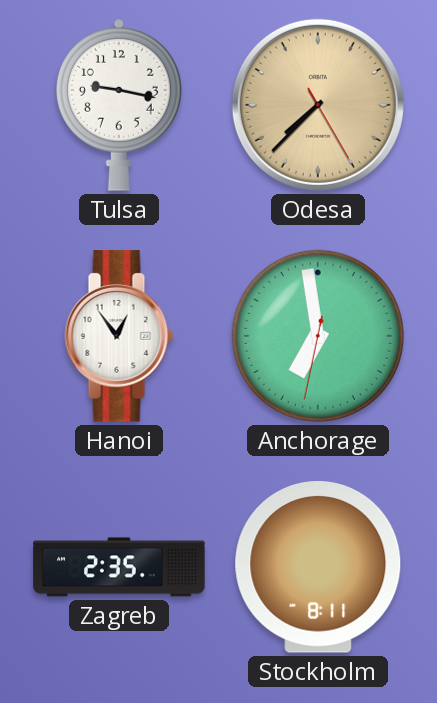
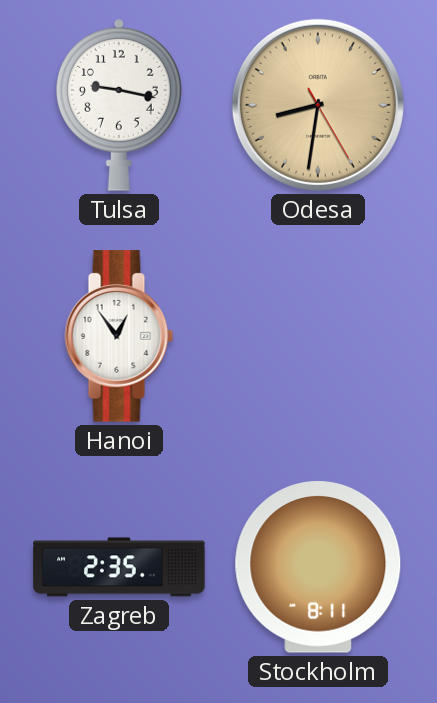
Odesa: 7:37 -> 8:31
Anchorage: 6:58 -> none
